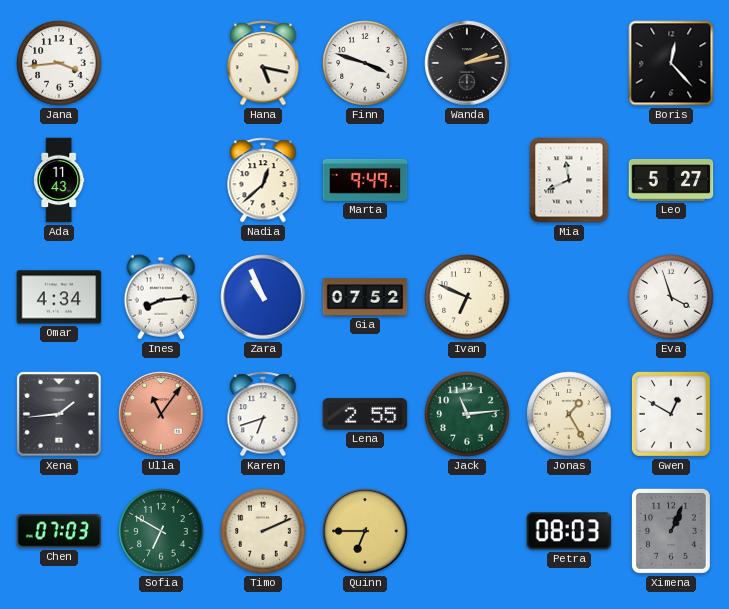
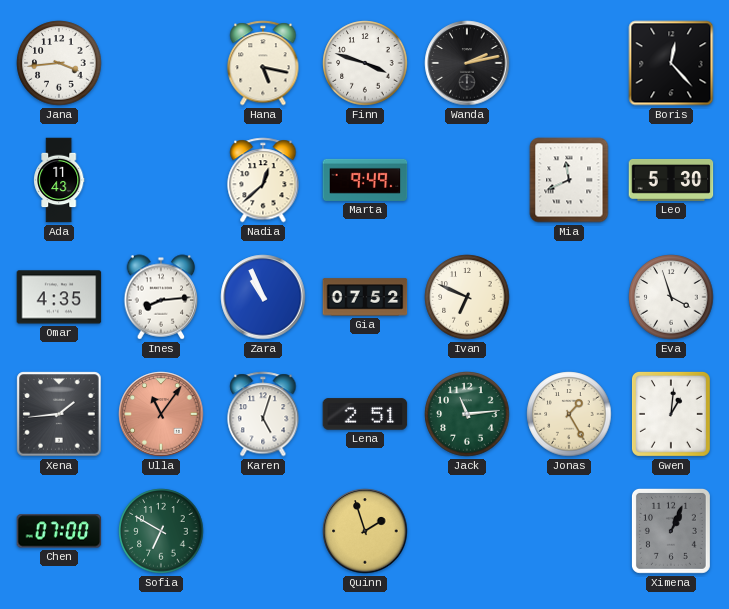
Leo: 5:27 -> 5:30
Omar: 4:34 -> 4:35
Karen: 6:42 -> 5:03
Lena: 2:55 -> 2:51
Gwen: 12:50 -> 1:01
Chen: 07:03 -> 07:00
Timo: 2:11 -> none
Quinn: 6:45 -> 1:57
Petra: 08:03 -> none
